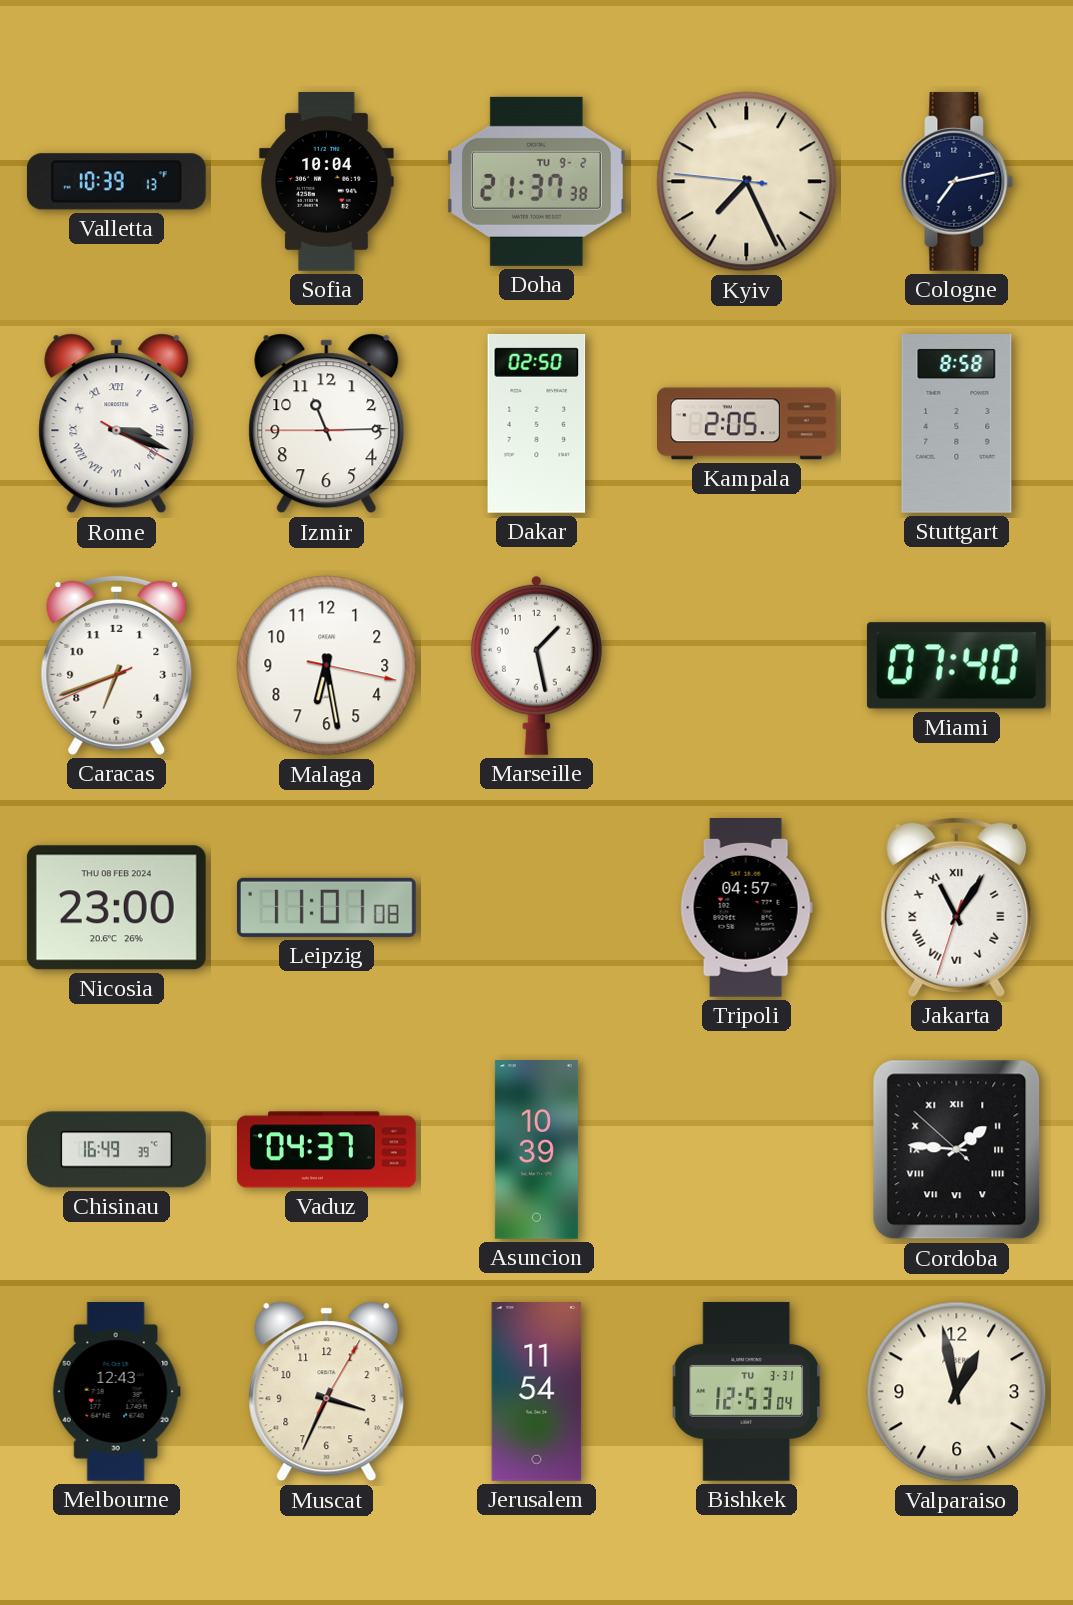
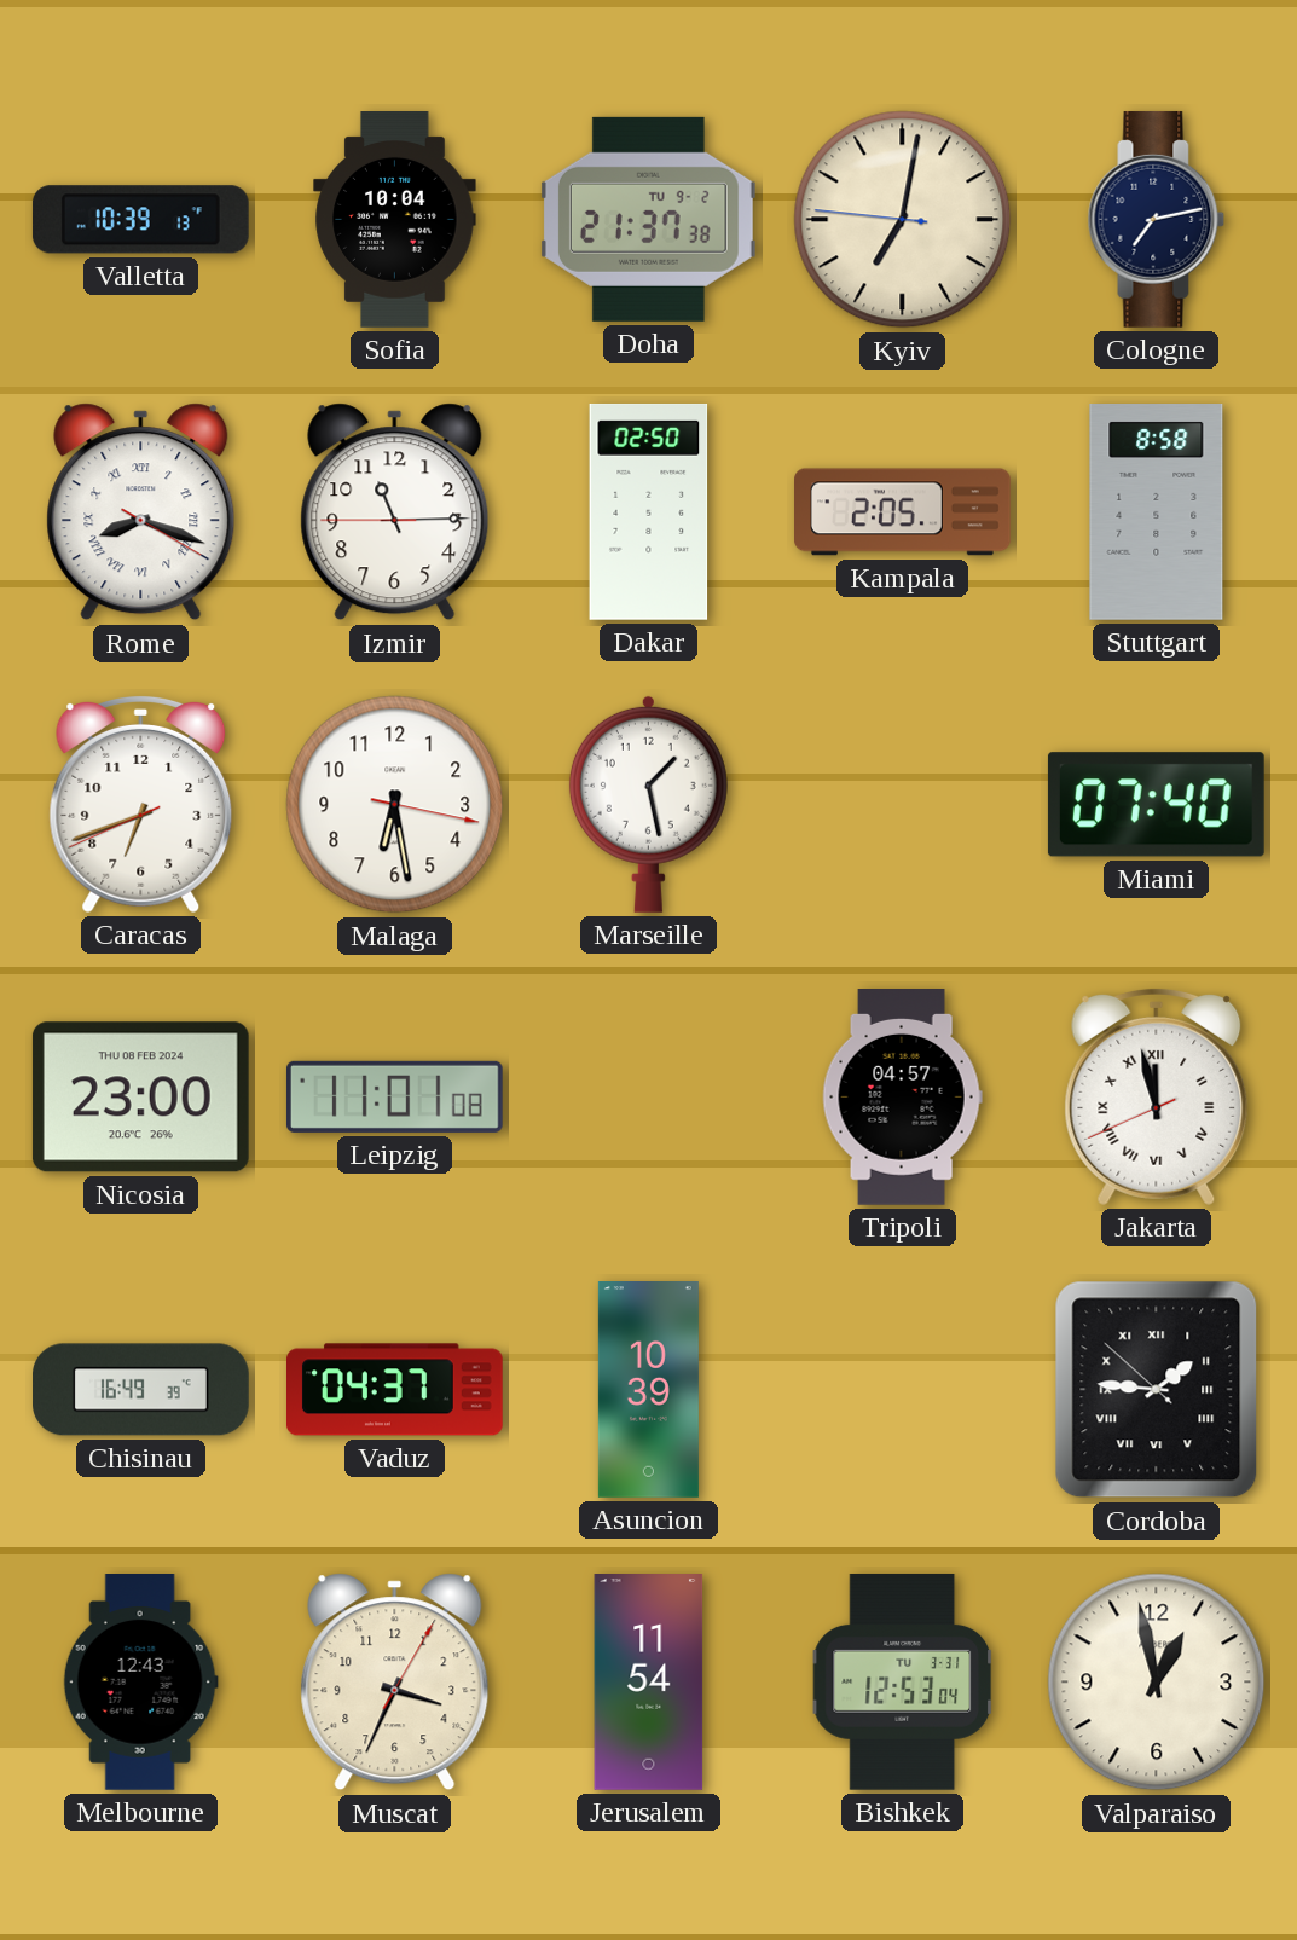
Kyiv: 7:25 -> 7:01
Rome: 3:18 -> 8:18
Jakarta: 11:05 -> 11:57
